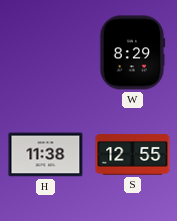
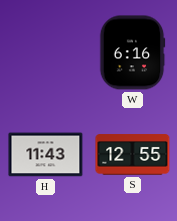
W: 8:29 -> 6:16
H: 11:38 -> 11:43
